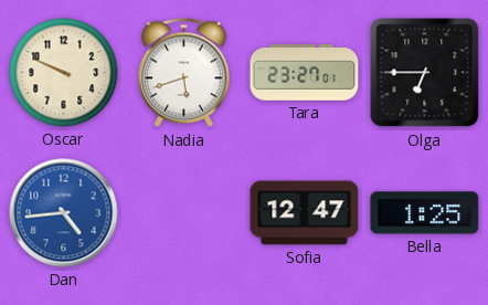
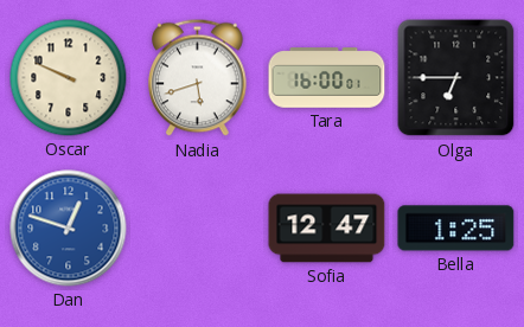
Tara: 23:27 -> 16:00
Dan: 4:44 -> 12:48
